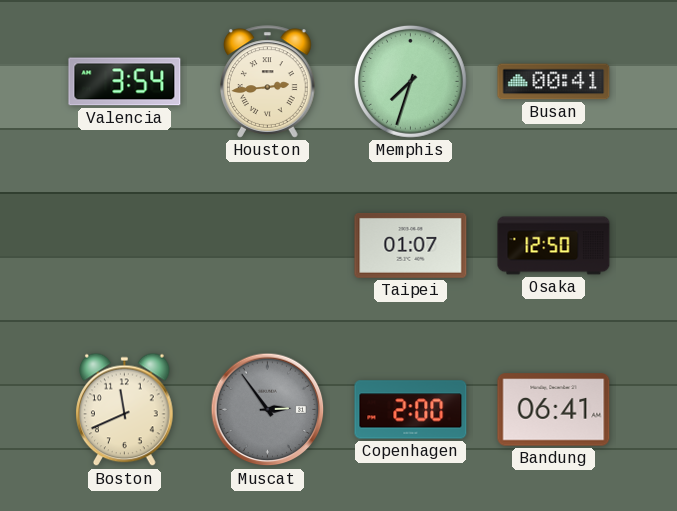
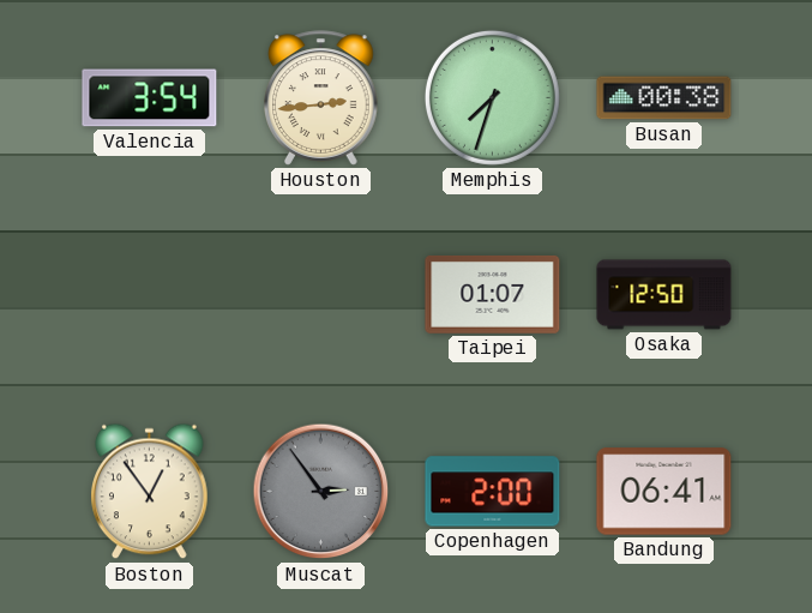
Busan: 00:41 -> 00:38
Boston: 11:41 -> 12:54
